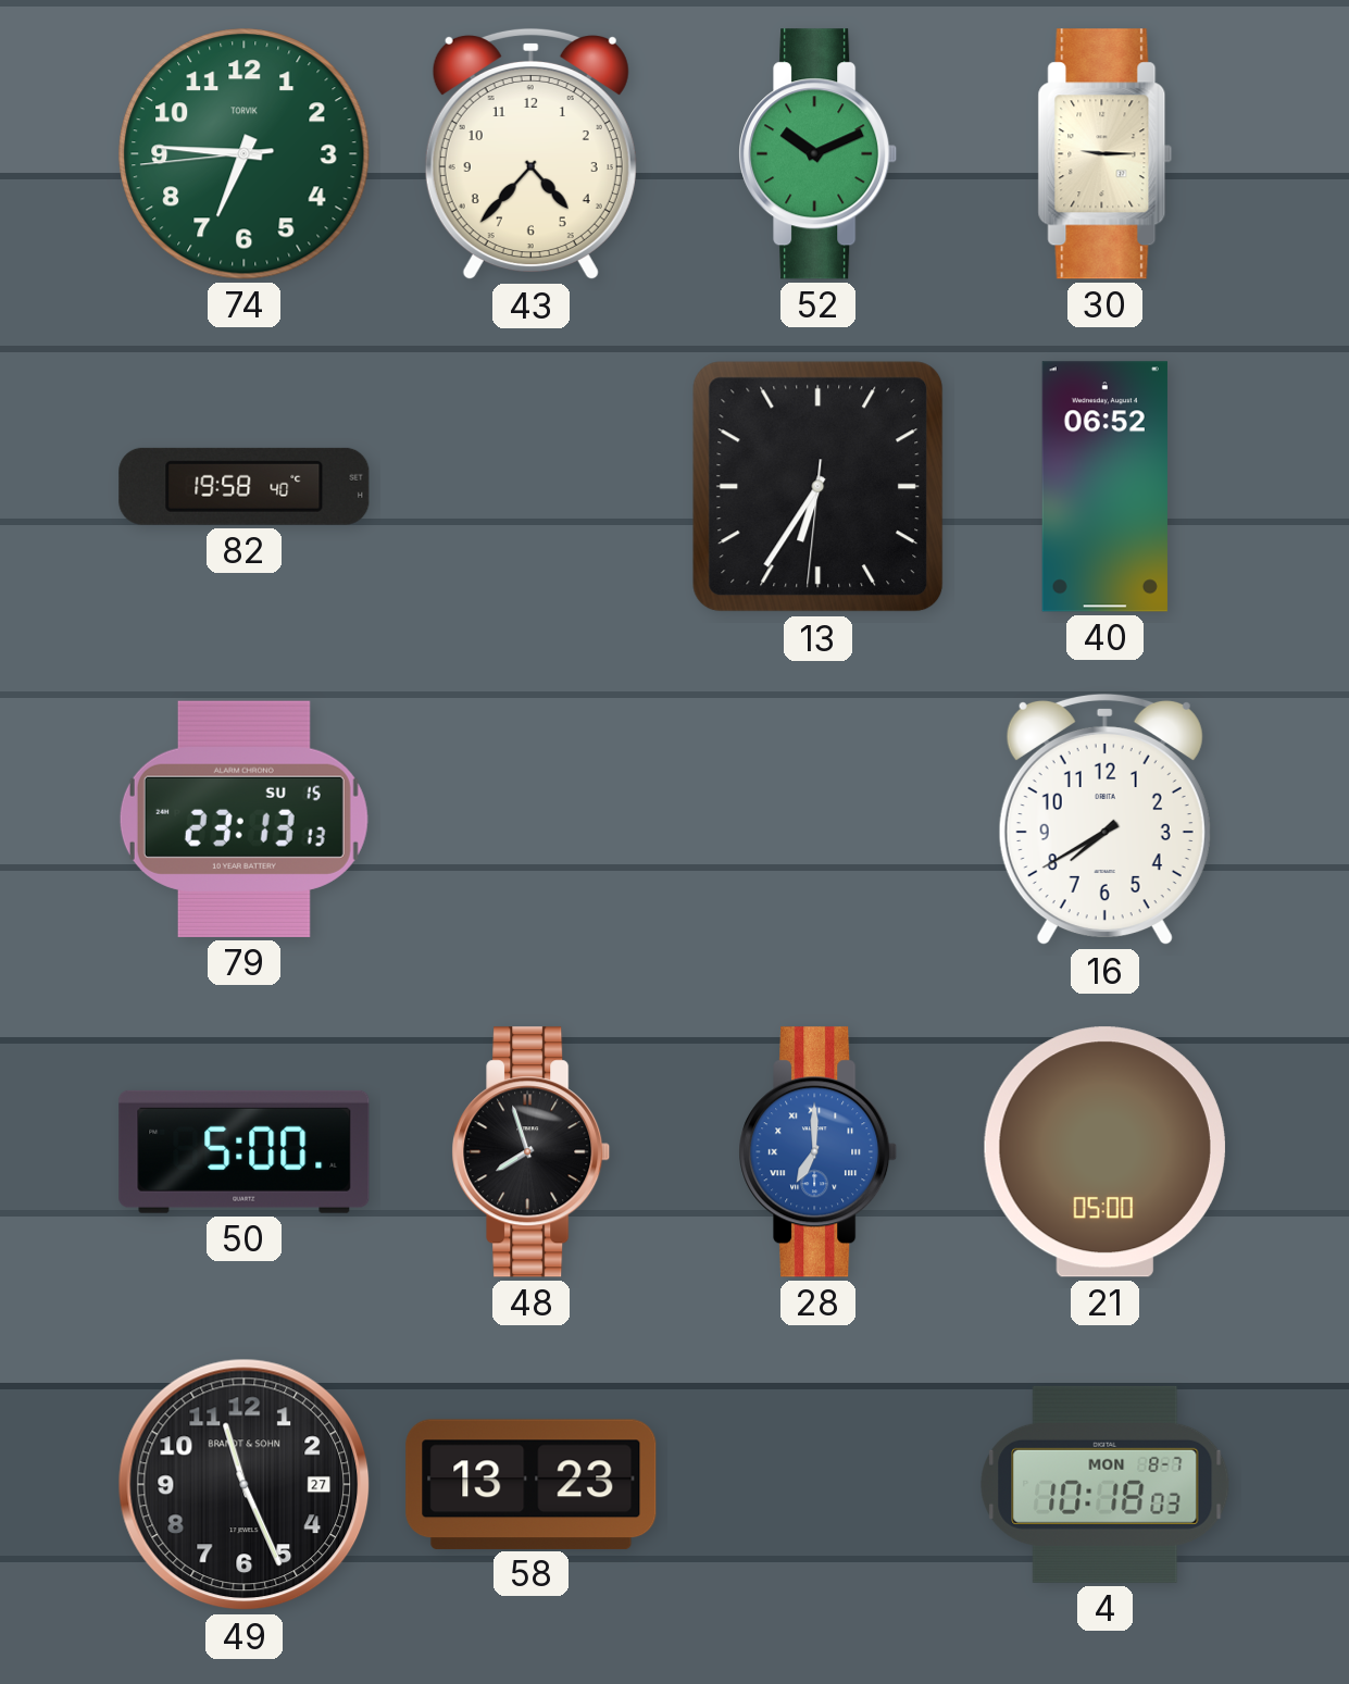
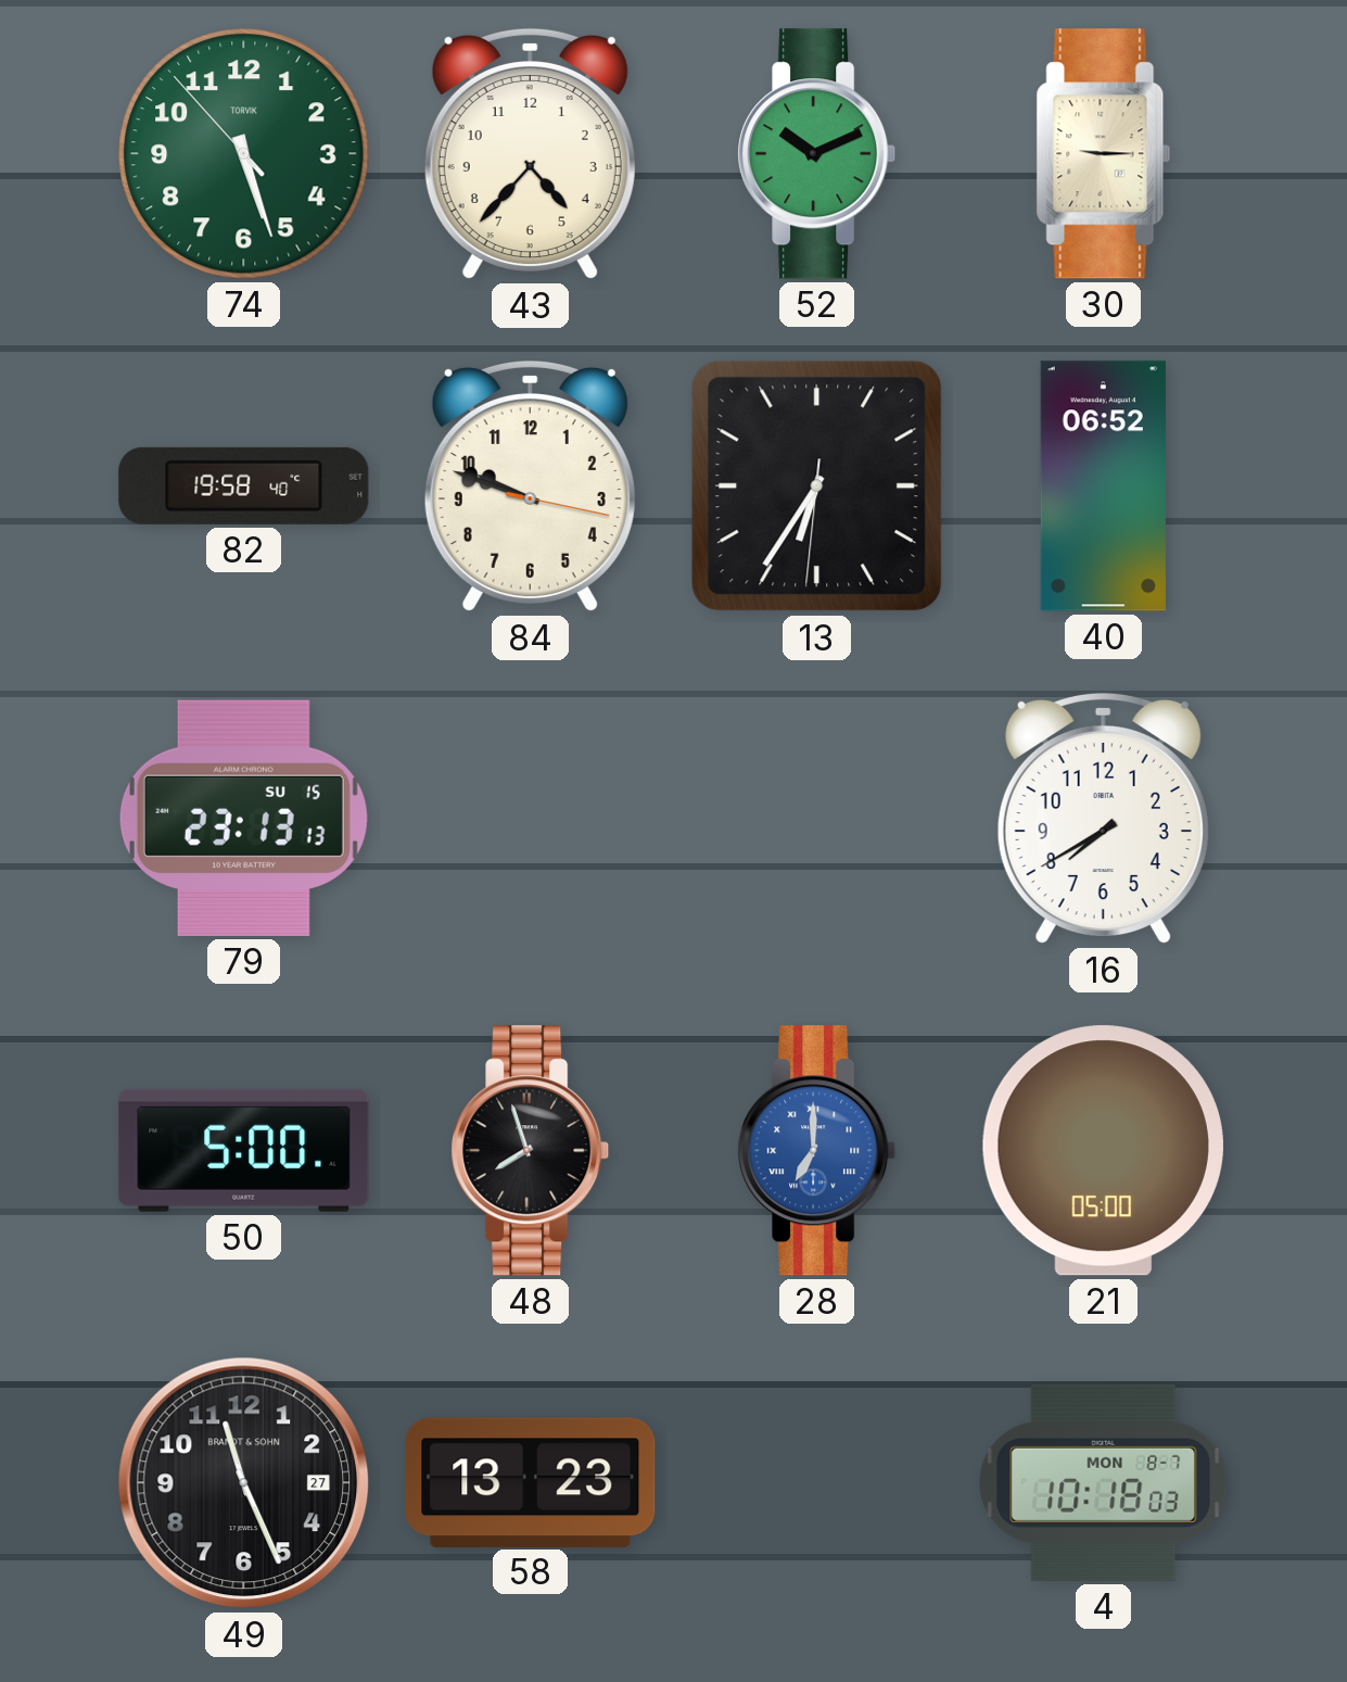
74: 6:45 -> 5:26
84: none -> 9:48
